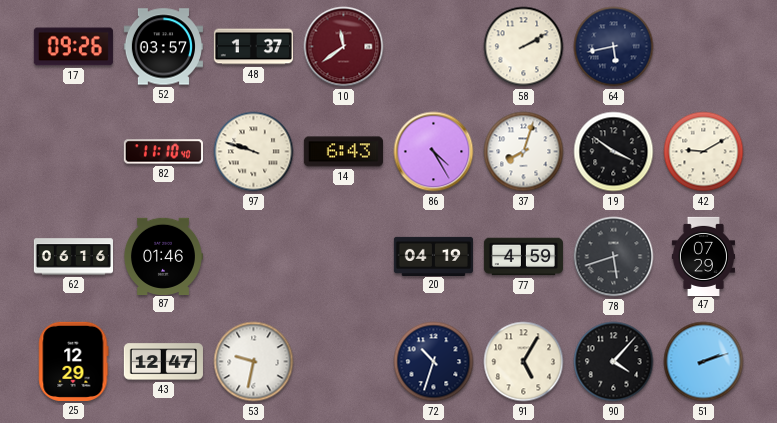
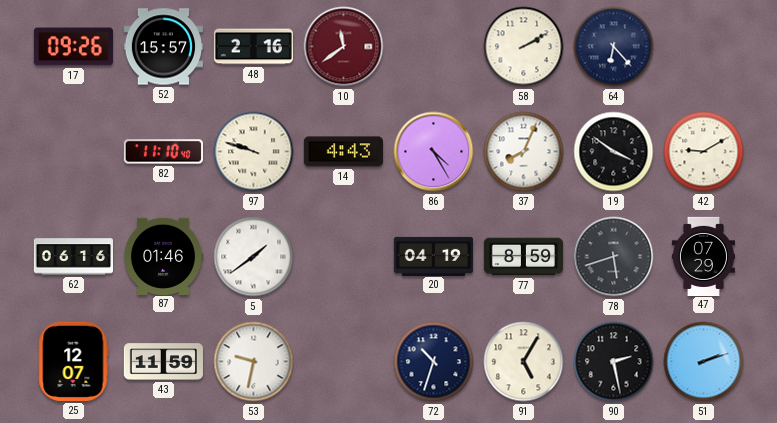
52: 03:57 -> 15:57
48: 1:37 -> 2:16
64: 5:43 -> 6:23
14: 6:43 -> 4:43
37: 8:03 -> 8:04
5: none -> 1:39
77: 4:59 -> 8:59
25: 12:29 -> 12:07
43: 12:47 -> 11:59
90: 4:07 -> 2:28
